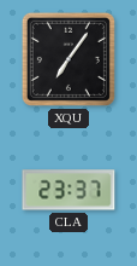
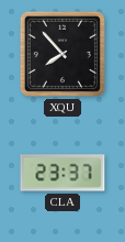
XQU: 7:06 -> 7:53
